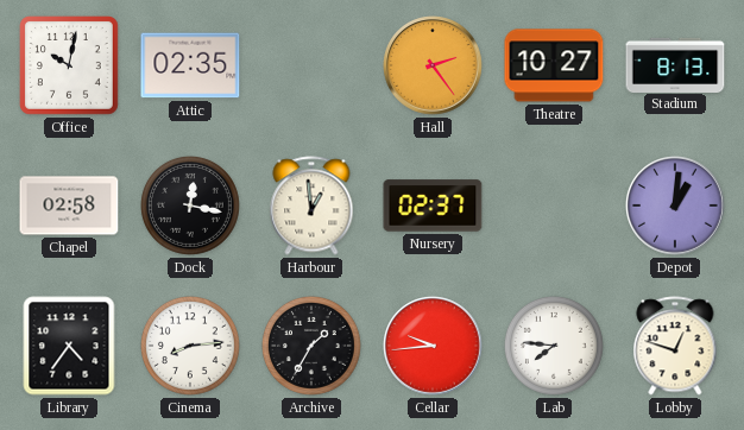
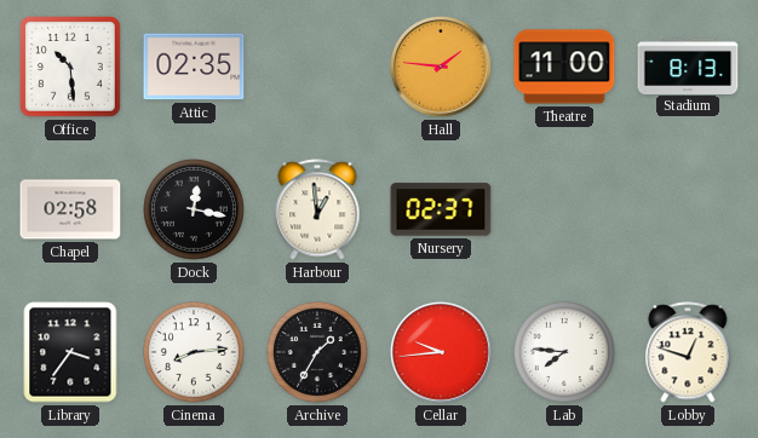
Office: 10:02 -> 10:29
Hall: 2:24 -> 1:46
Theatre: 10:27 -> 11:00
Depot: 1:01 -> none
Library: 4:36 -> 3:36
